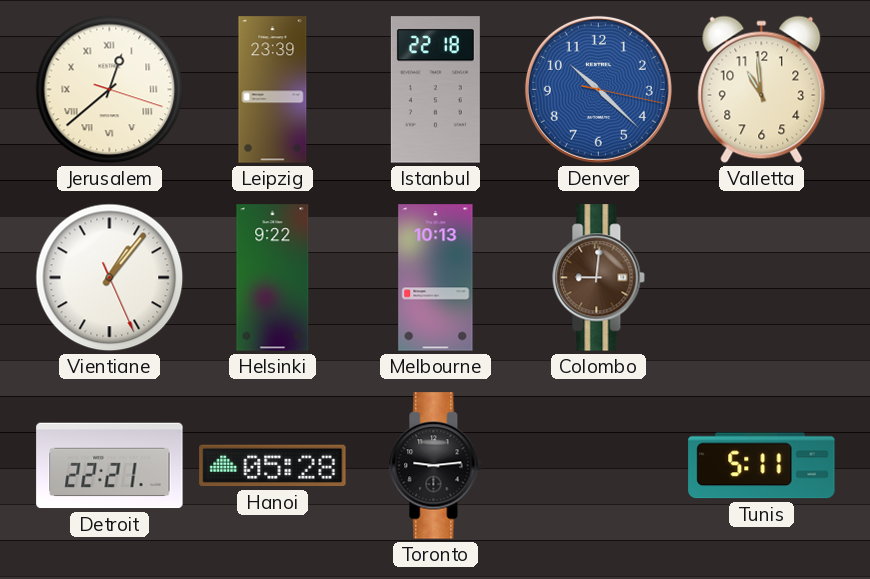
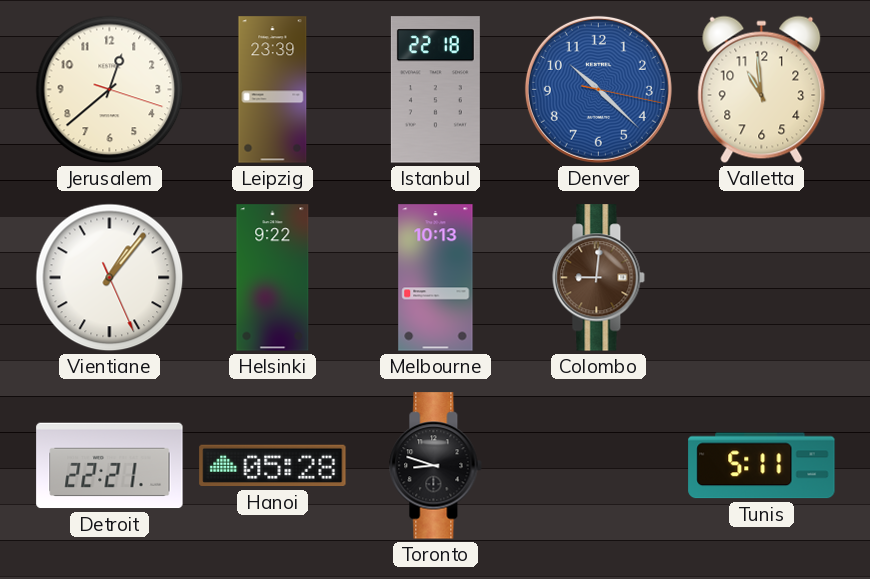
Jerusalem numerals: Roman -> Arabic
Toronto: 9:14 -> 8:48
